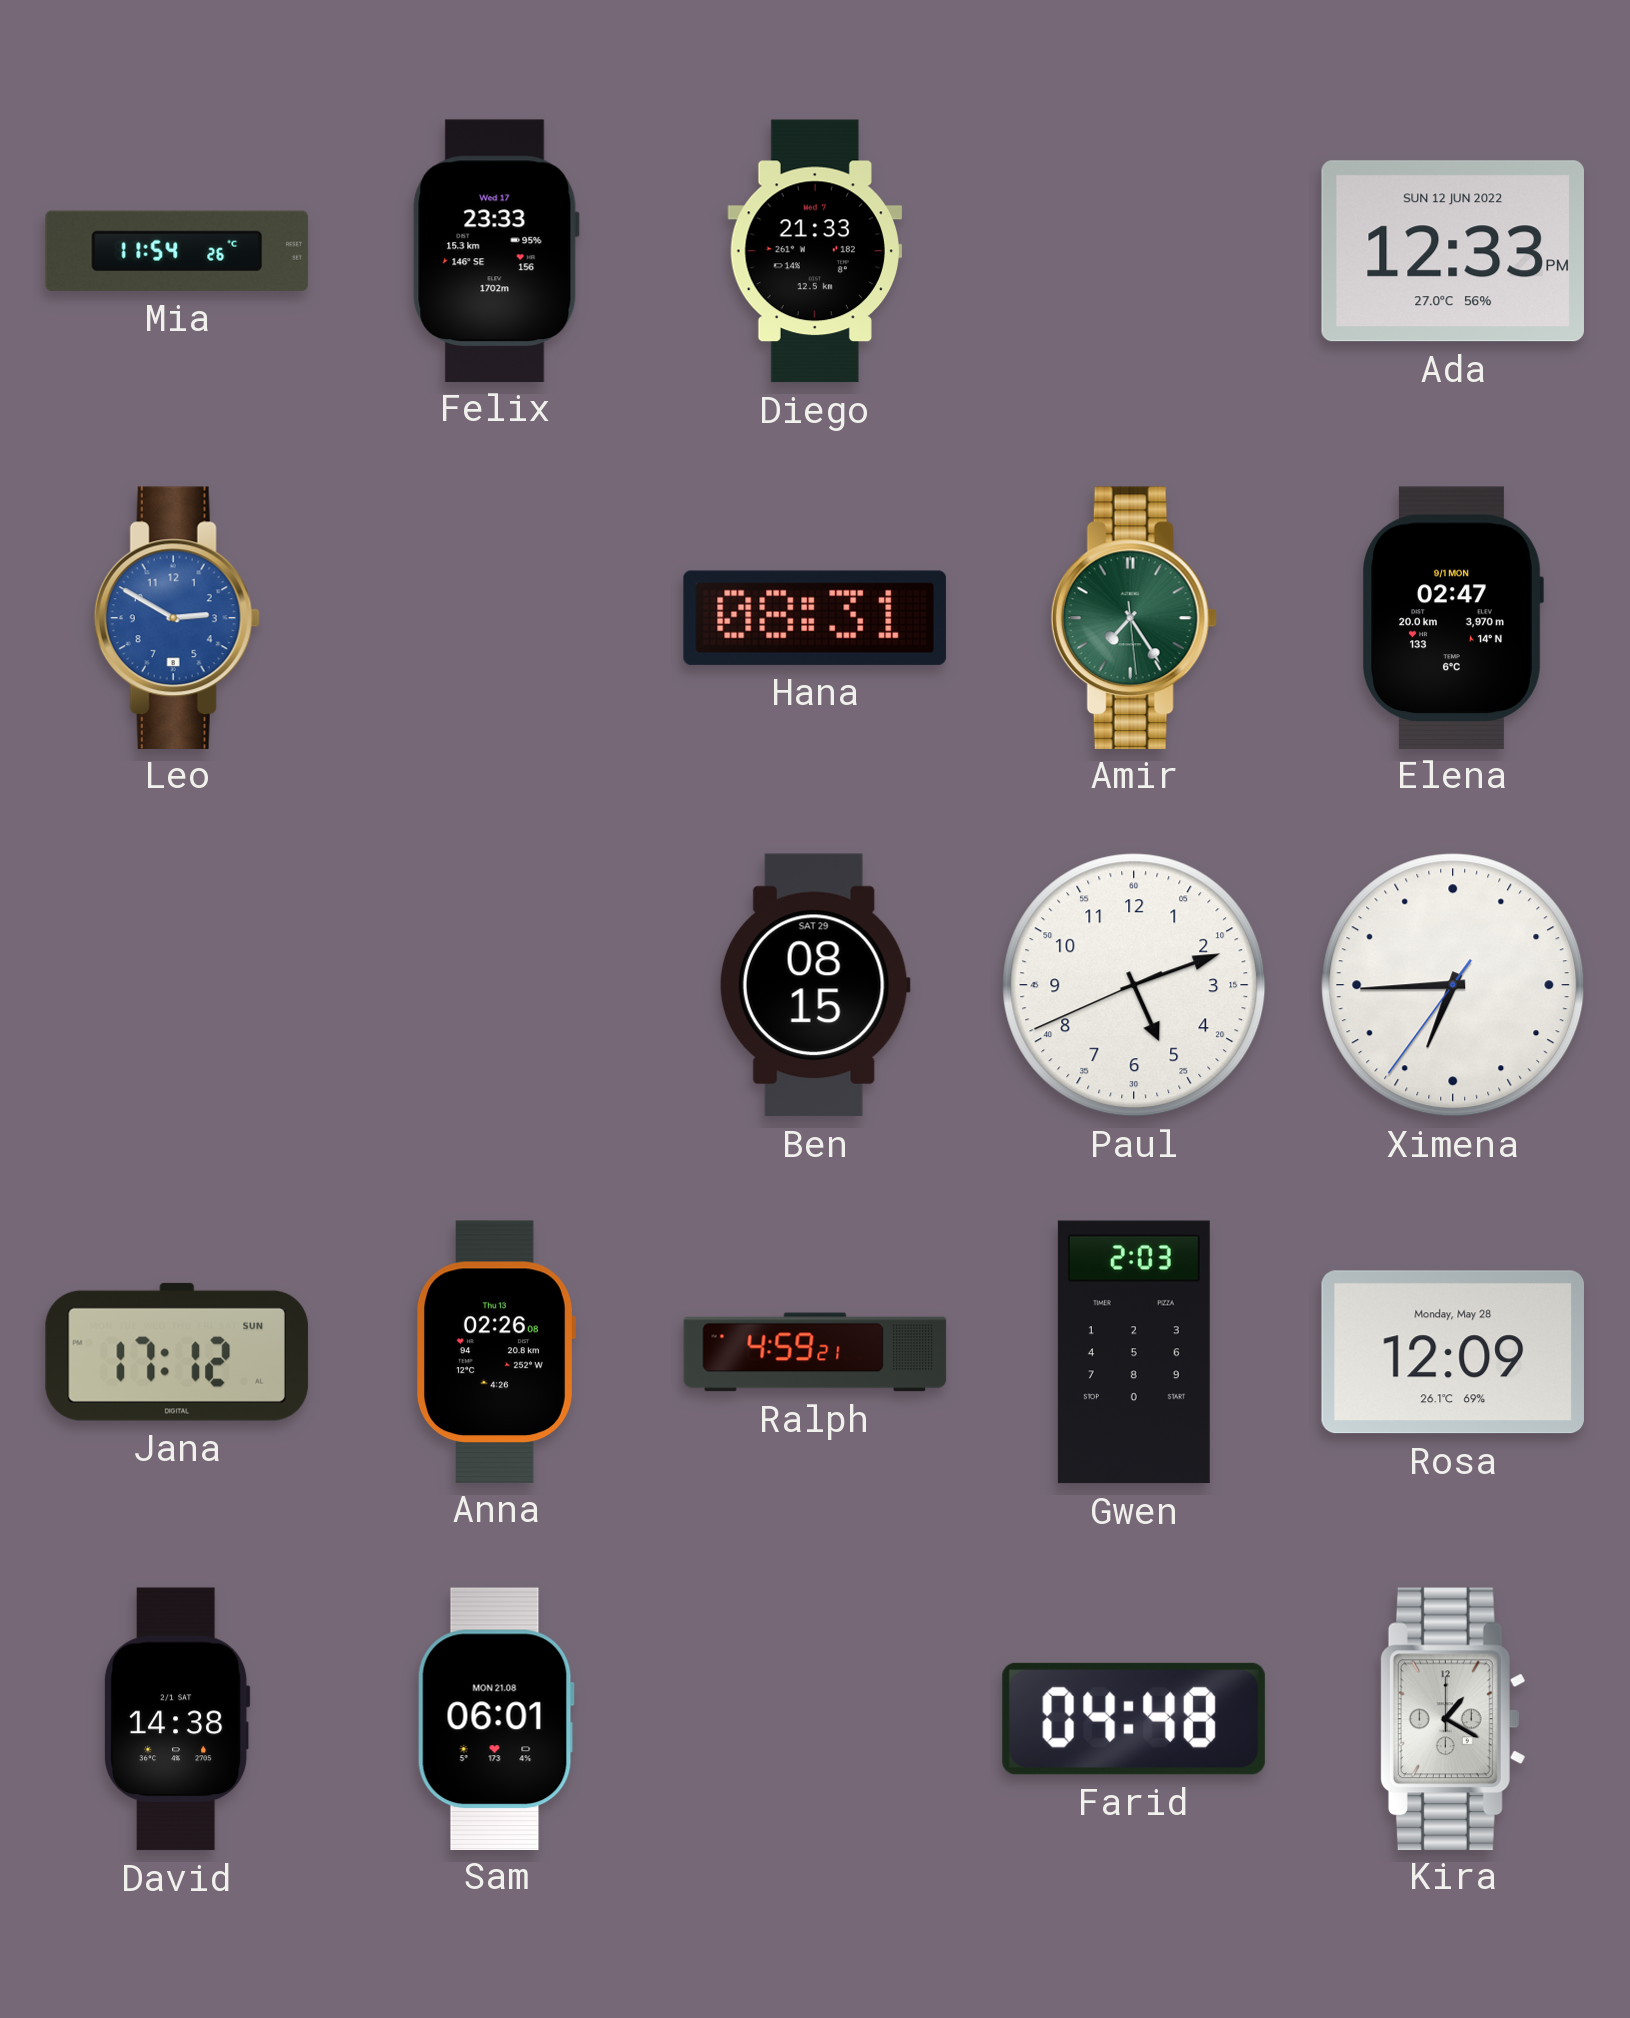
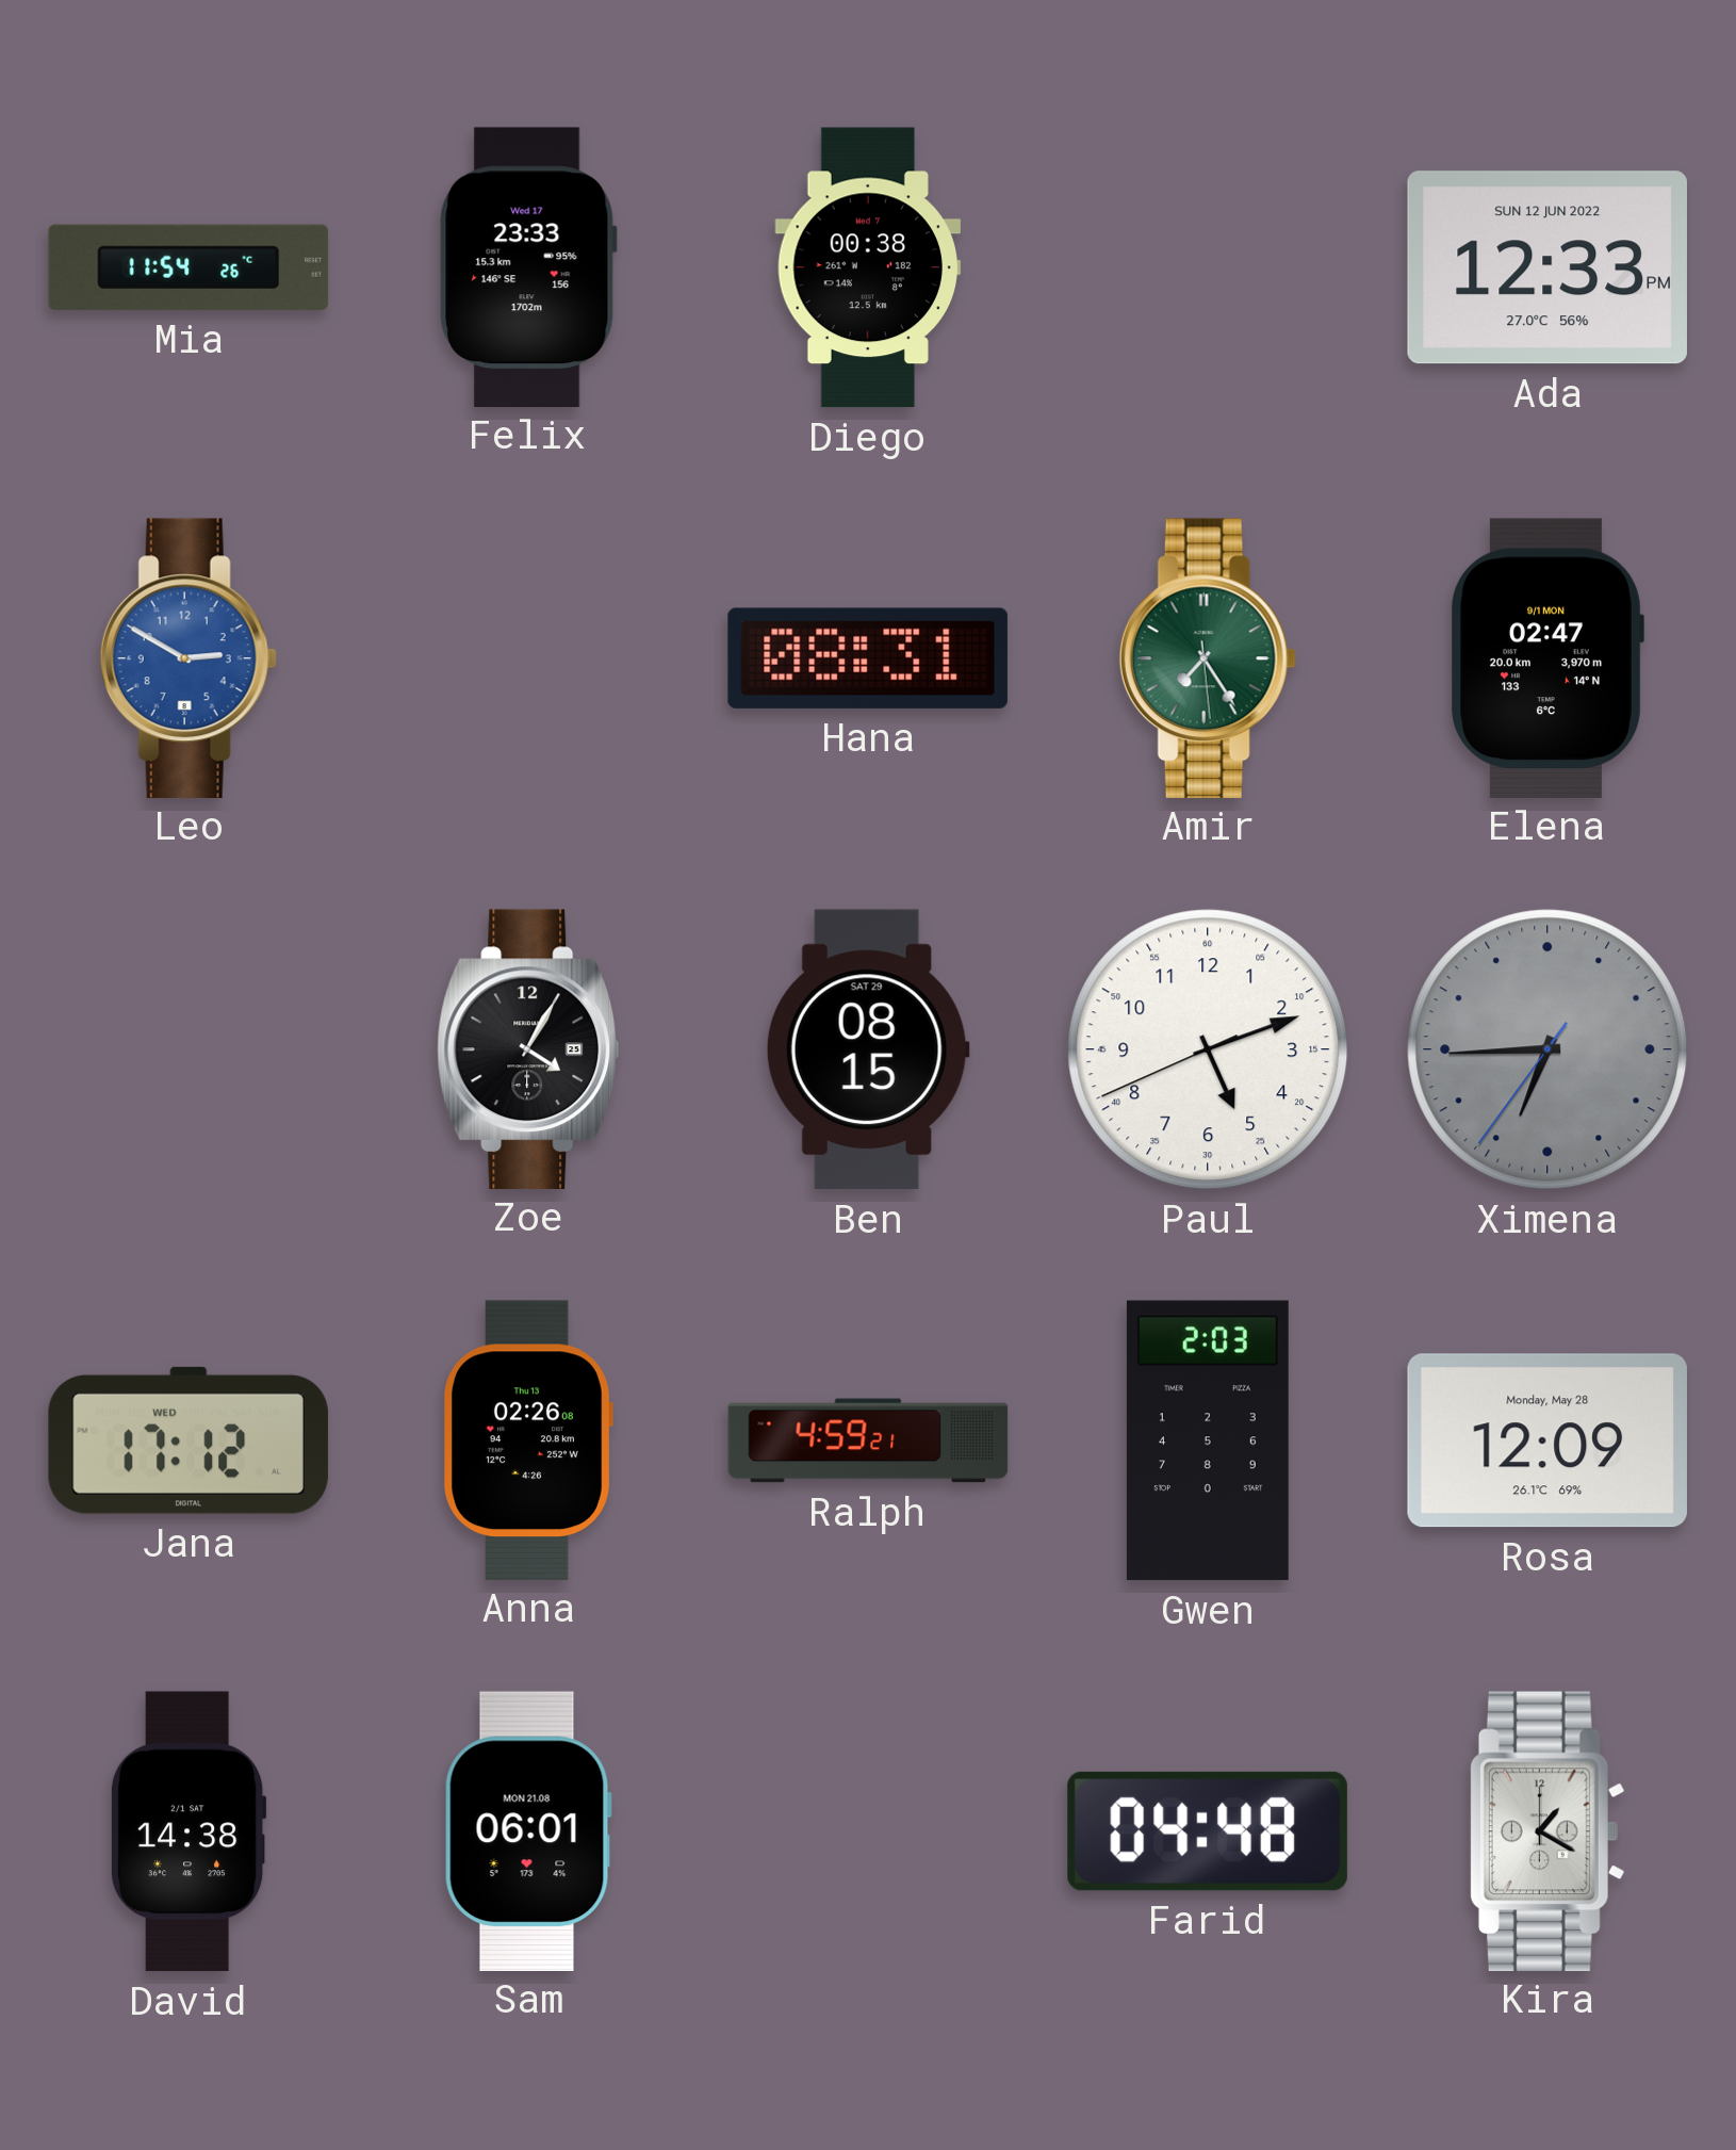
Diego: 21:33 -> 00:38
Zoe: none -> 4:05
Ximena dial: white -> grey
Jana date: SUN -> WED
